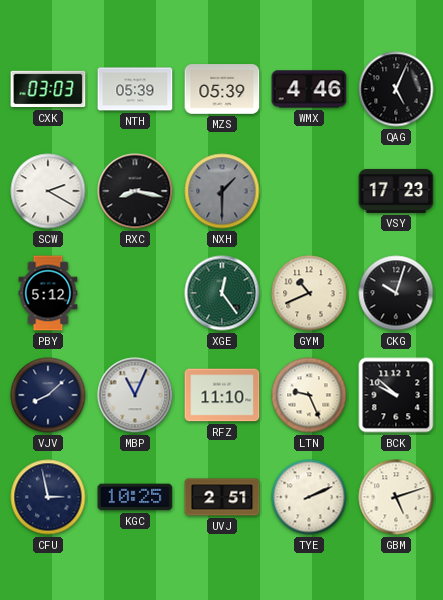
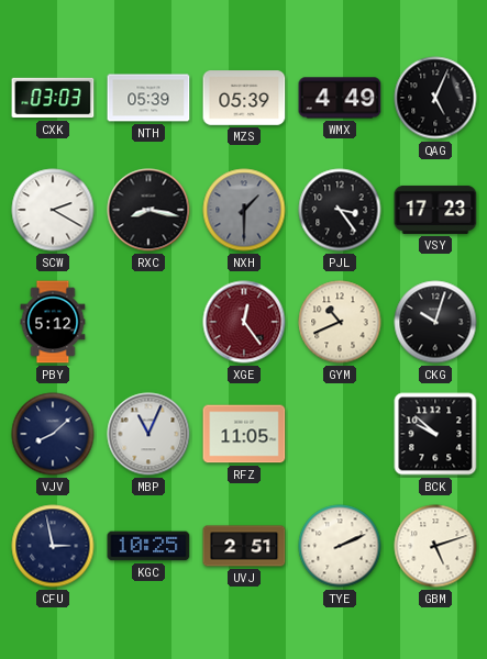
WMX: 4:46 -> 4:49
PJL: none -> 3:24
XGE dial: green -> burgundy
RFZ: 11:10 -> 11:05
LTN: 9:26 -> none
